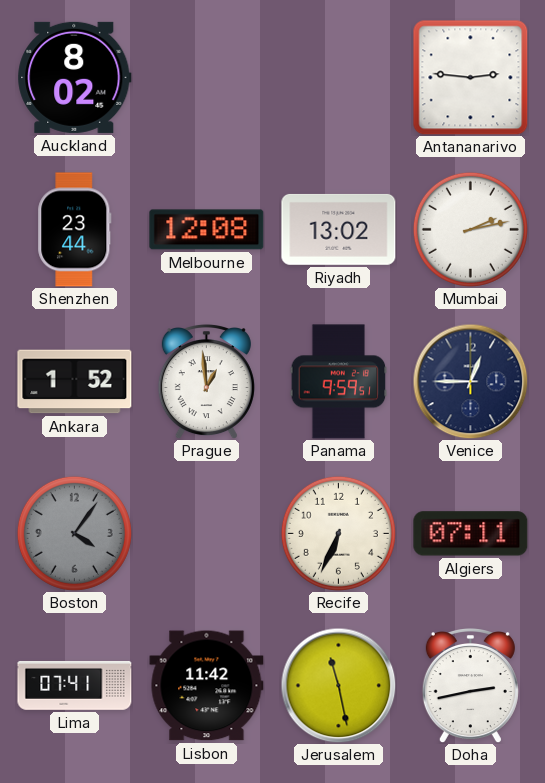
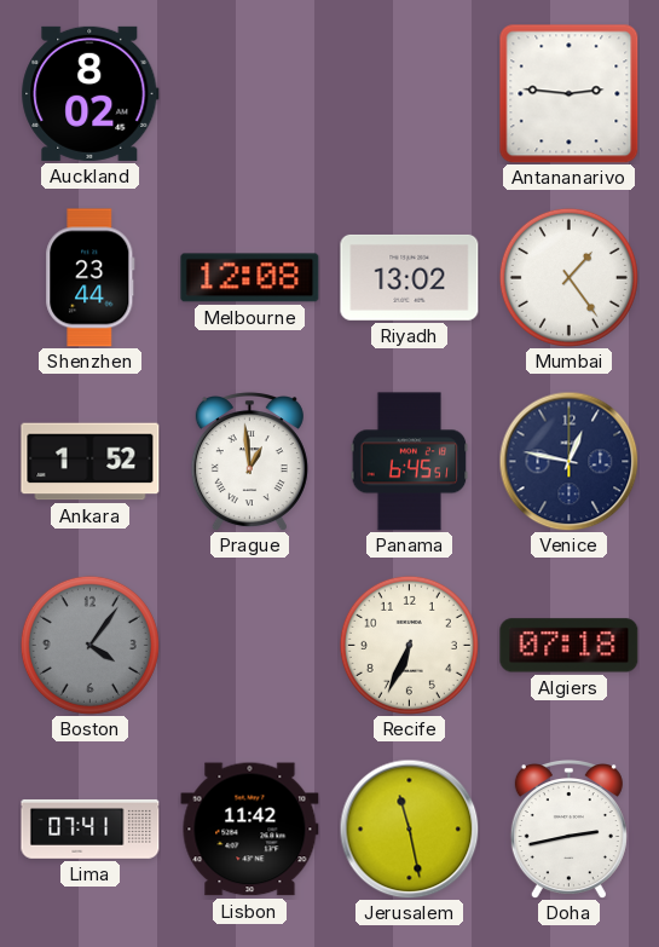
Mumbai: 2:13 -> 1:24
Panama: 9:59 -> 6:45
Venice: 12:45 -> 12:47
Algiers: 07:11 -> 07:18
